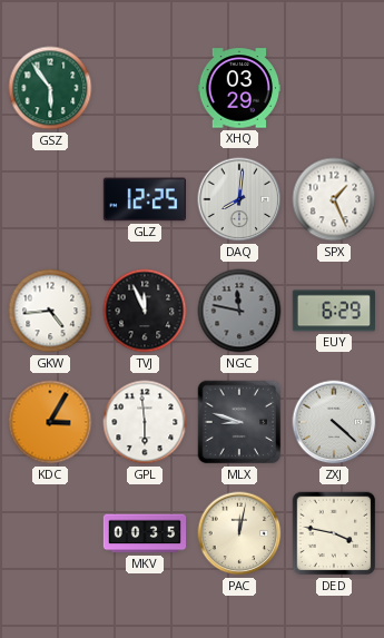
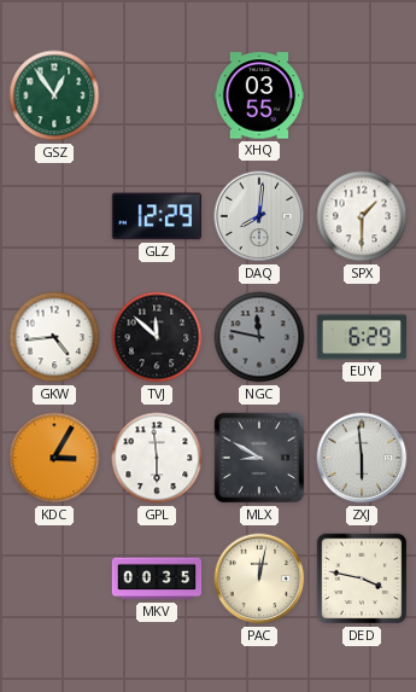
GSZ: 5:54 -> 12:54
XHQ: 03:29 -> 03:55
GLZ: 12:25 -> 12:29
SPX: 1:26 -> 1:30
TVJ: 11:56 -> 11:52
MLX: 8:48 -> 8:50
ZXJ: 4:22 -> 5:59
